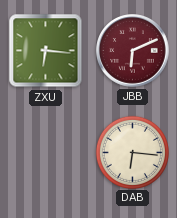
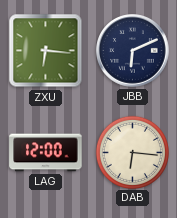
JBB dial: burgundy -> navy
LAG: none -> 12:00
